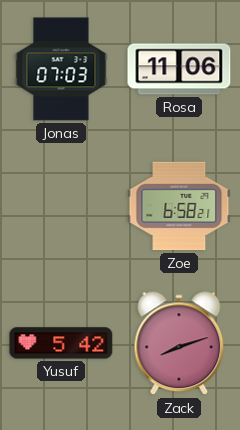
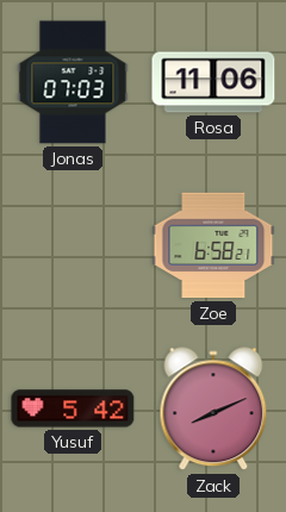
Zack: 8:12 -> 8:11
